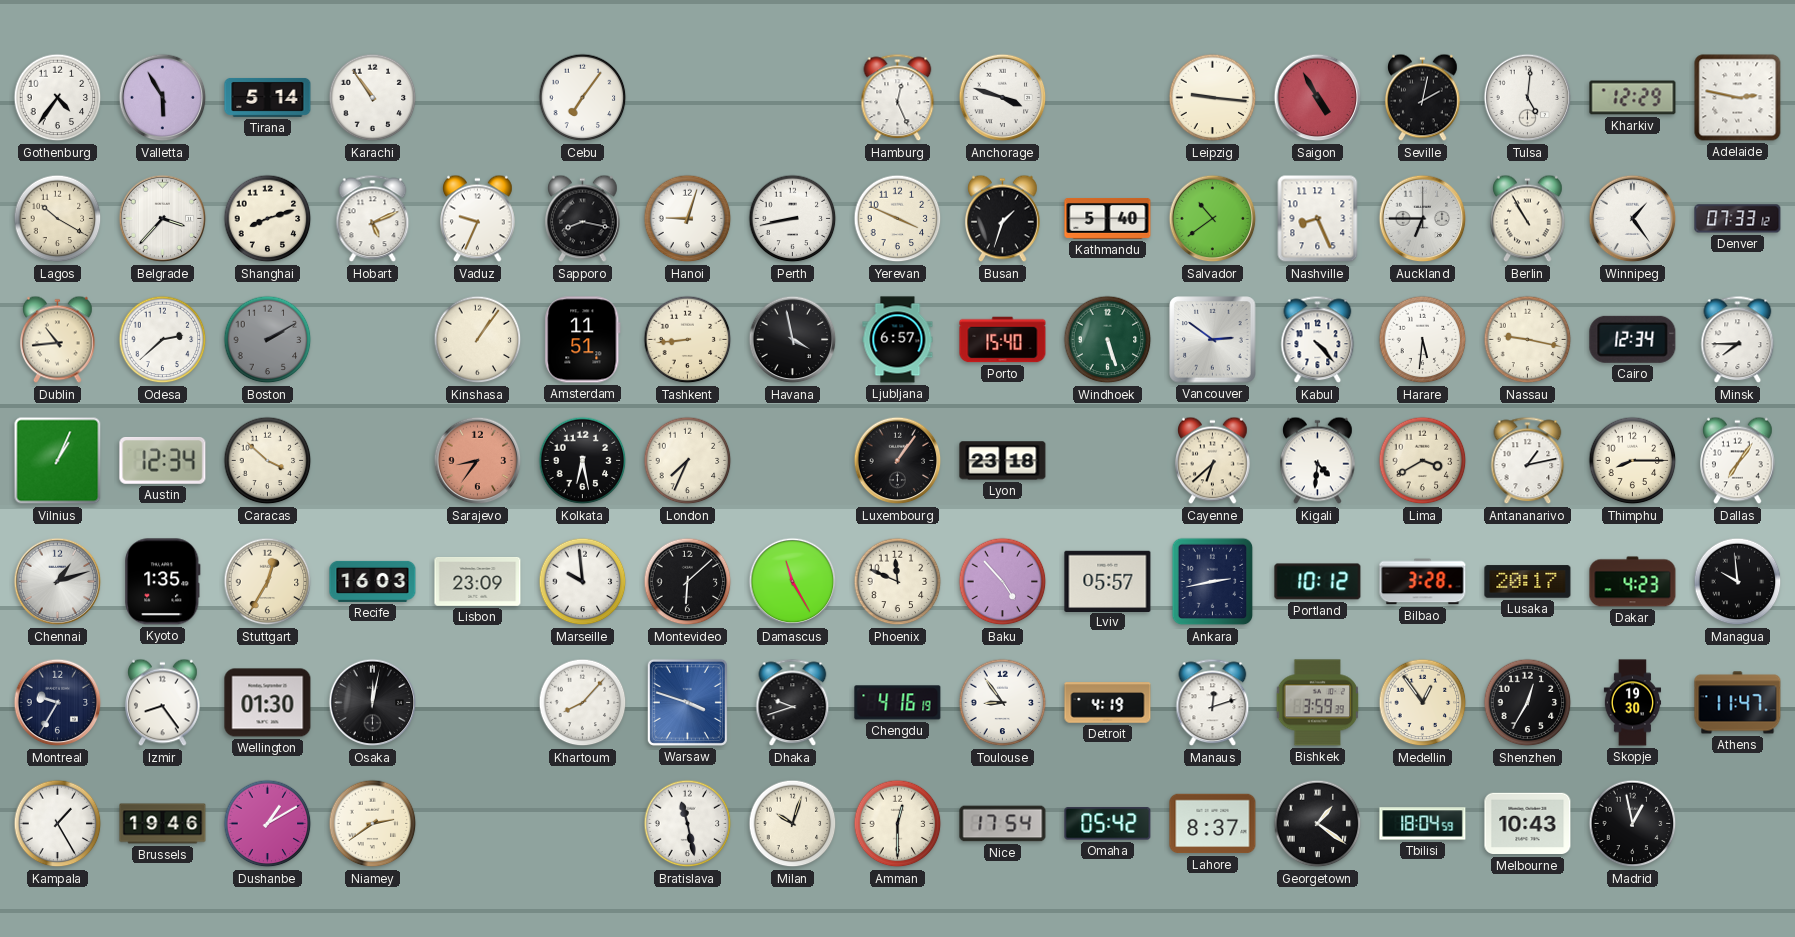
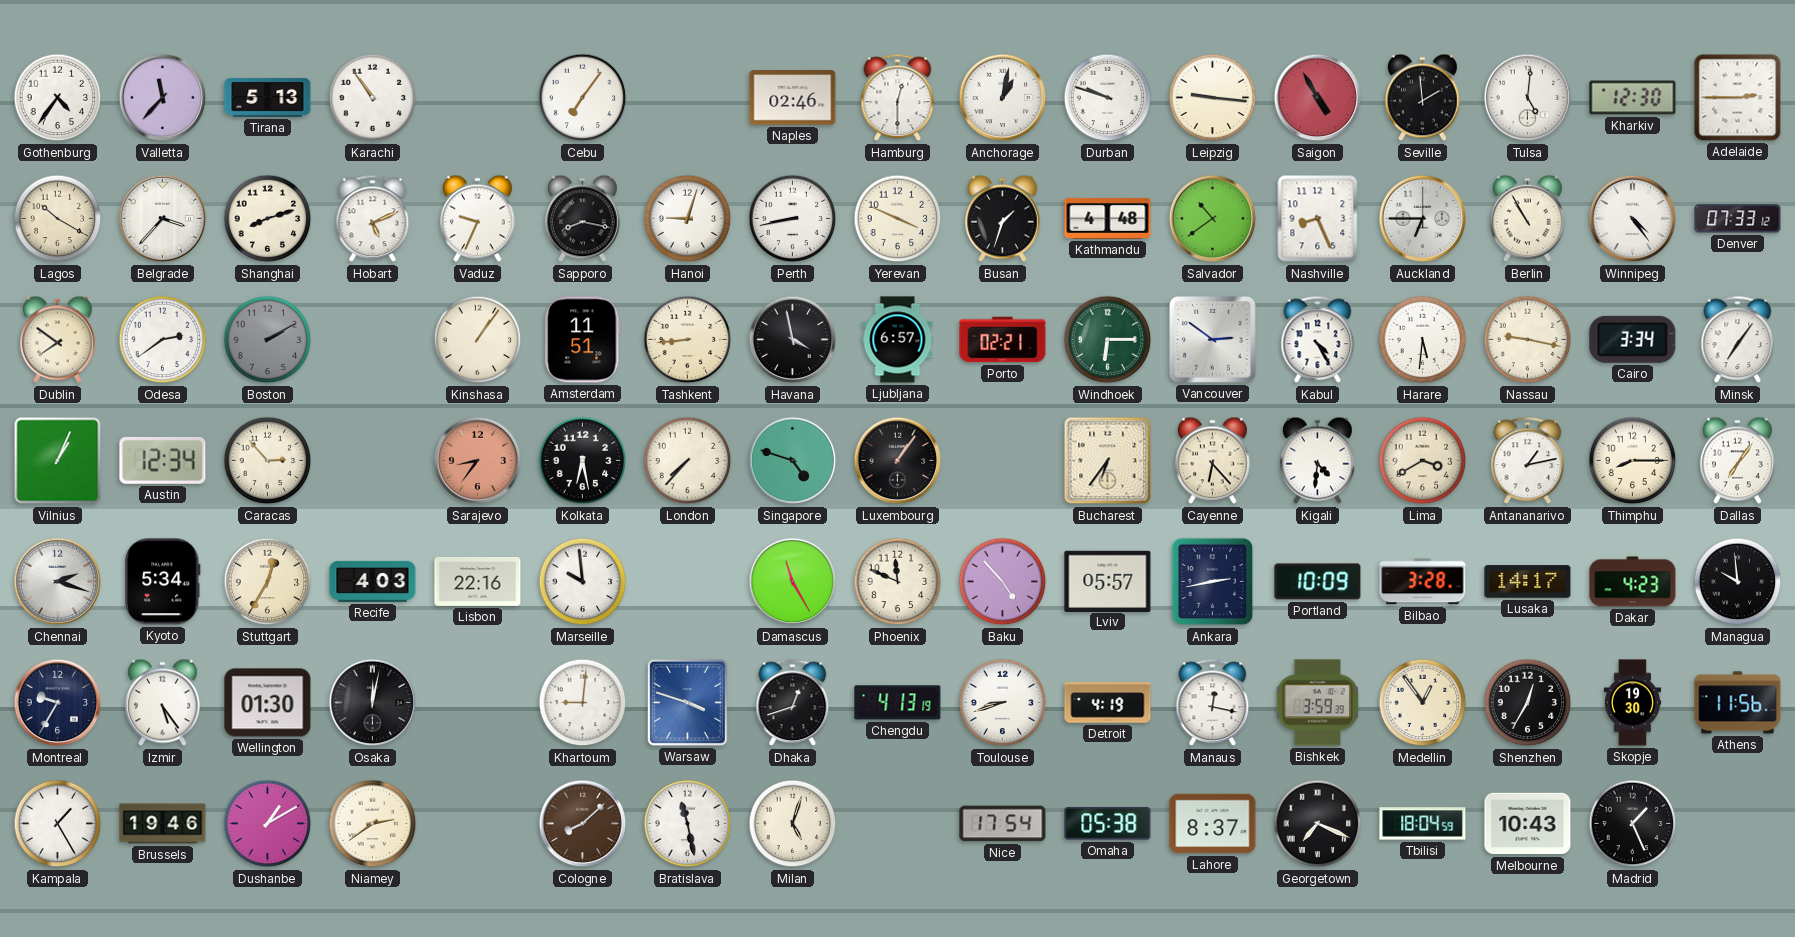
Valletta: 5:55 -> 11:37
Tirana: 5:14 -> 5:13
Naples: none -> 02:46
Hamburg: 12:26 -> 12:30
Anchorage: 3:48 -> 1:02
Durban: none -> 9:48
Seville: 2:02 -> 1:59
Kharkiv: 12:29 -> 12:30
Adelaide: 2:47 -> 2:45
Kathmandu: 5:40 -> 4:48
Winnipeg: 1:24 -> 4:24
Dublin: 10:44 -> 7:51
Odesa: 2:38 -> 2:39
Porto: 15:40 -> 02:21
Windhoek: 5:27 -> 6:15
Kabul: 4:23 -> 4:25
Cairo: 12:34 -> 3:34
Minsk: 7:45 -> 7:06
Caracas: 3:52 -> 2:53
London: 7:34 -> 7:37
Singapore: none -> 4:48
Lyon: 23:18 -> none
Bucharest: none -> 6:36
Cayenne: 6:38 -> 6:23
Chennai: 1:12 -> 2:18
Kyoto: 1:35 -> 5:34
Recife: 16:03 -> 4:03
Lisbon: 23:09 -> 22:16
Montevideo: 6:08 -> none
Portland: 10:12 -> 10:09
Lusaka: 20:17 -> 14:17
Izmir: 8:24 -> 5:24
Khartoum: 8:07 -> 9:01
Dhaka: 9:42 -> 12:42
Chengdu: 4:16 -> 4:13
Toulouse: 8:54 -> 8:42
Manaus: 12:12 -> 12:17
Athens: 11:47 -> 11:56
Cologne: none -> 8:08
Milan: 10:03 -> 5:03
Amman: 12:30 -> none
Omaha: 05:42 -> 05:38
Georgetown: 1:21 -> 7:19
Madrid: 12:58 -> 1:26
